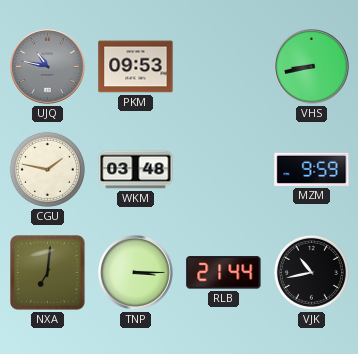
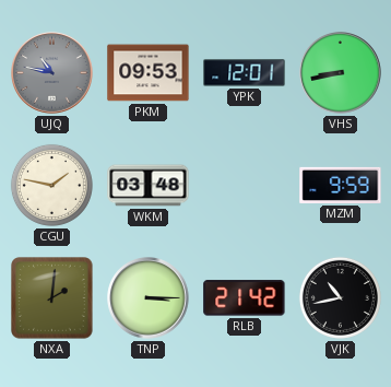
YPK: none -> 12:01
NXA: 7:01 -> 2:01
RLB: 21:44 -> 21:42
